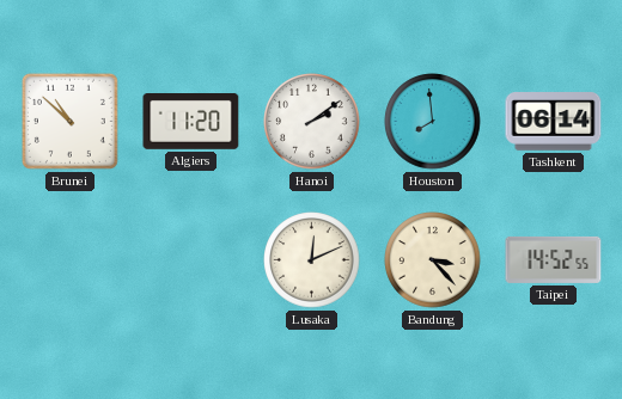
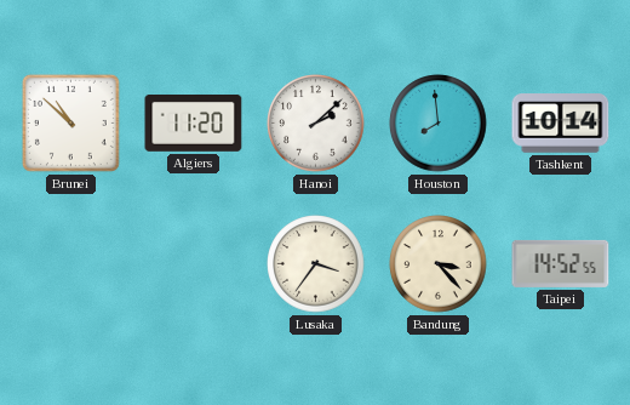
Hanoi: 2:09 -> 2:08
Tashkent: 06:14 -> 10:14
Lusaka: 12:11 -> 3:36
